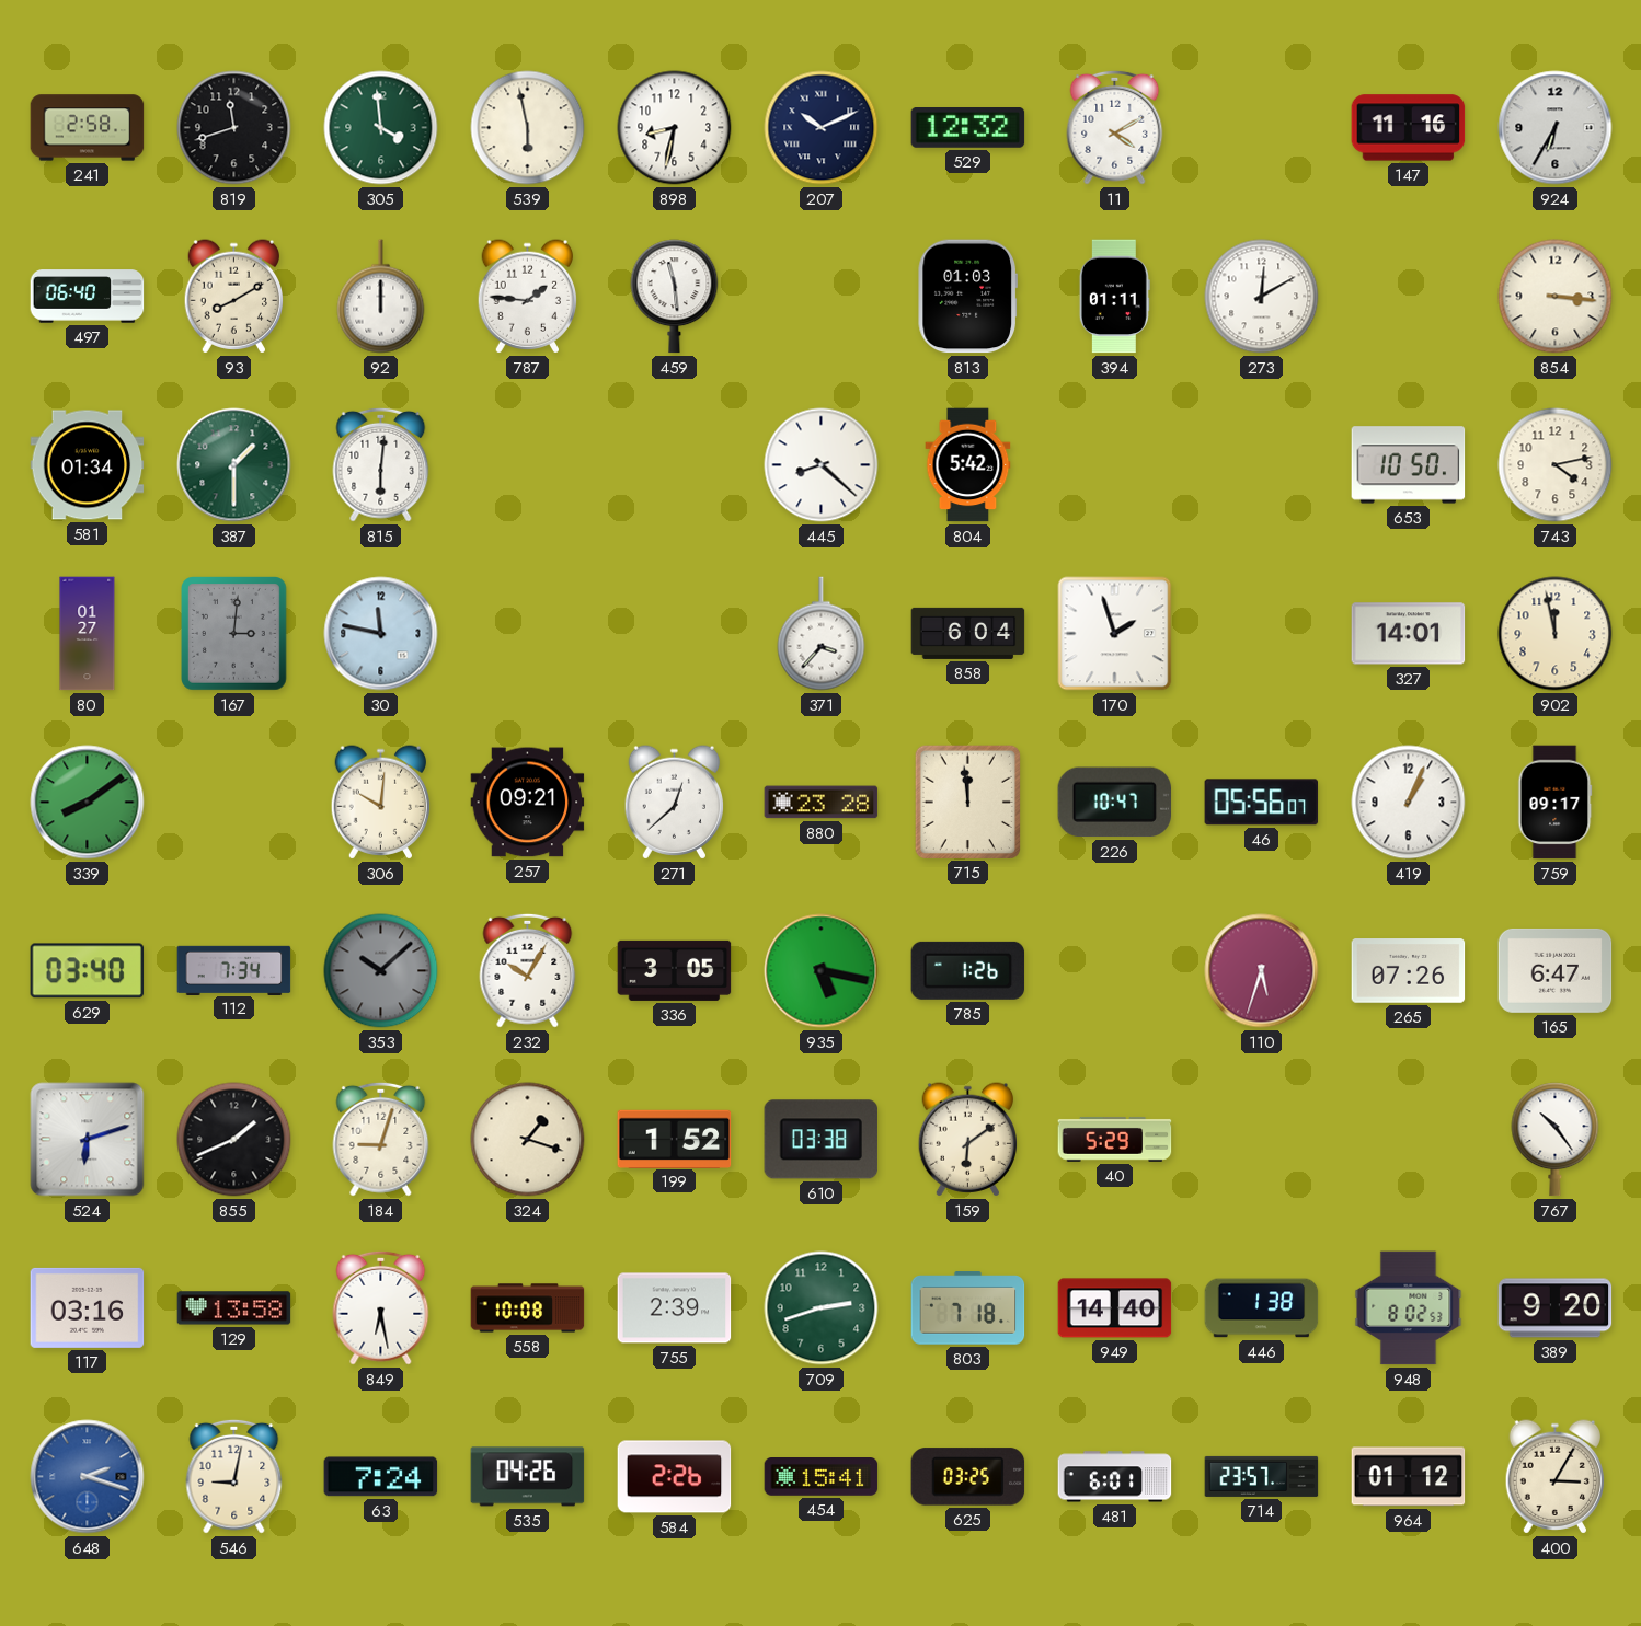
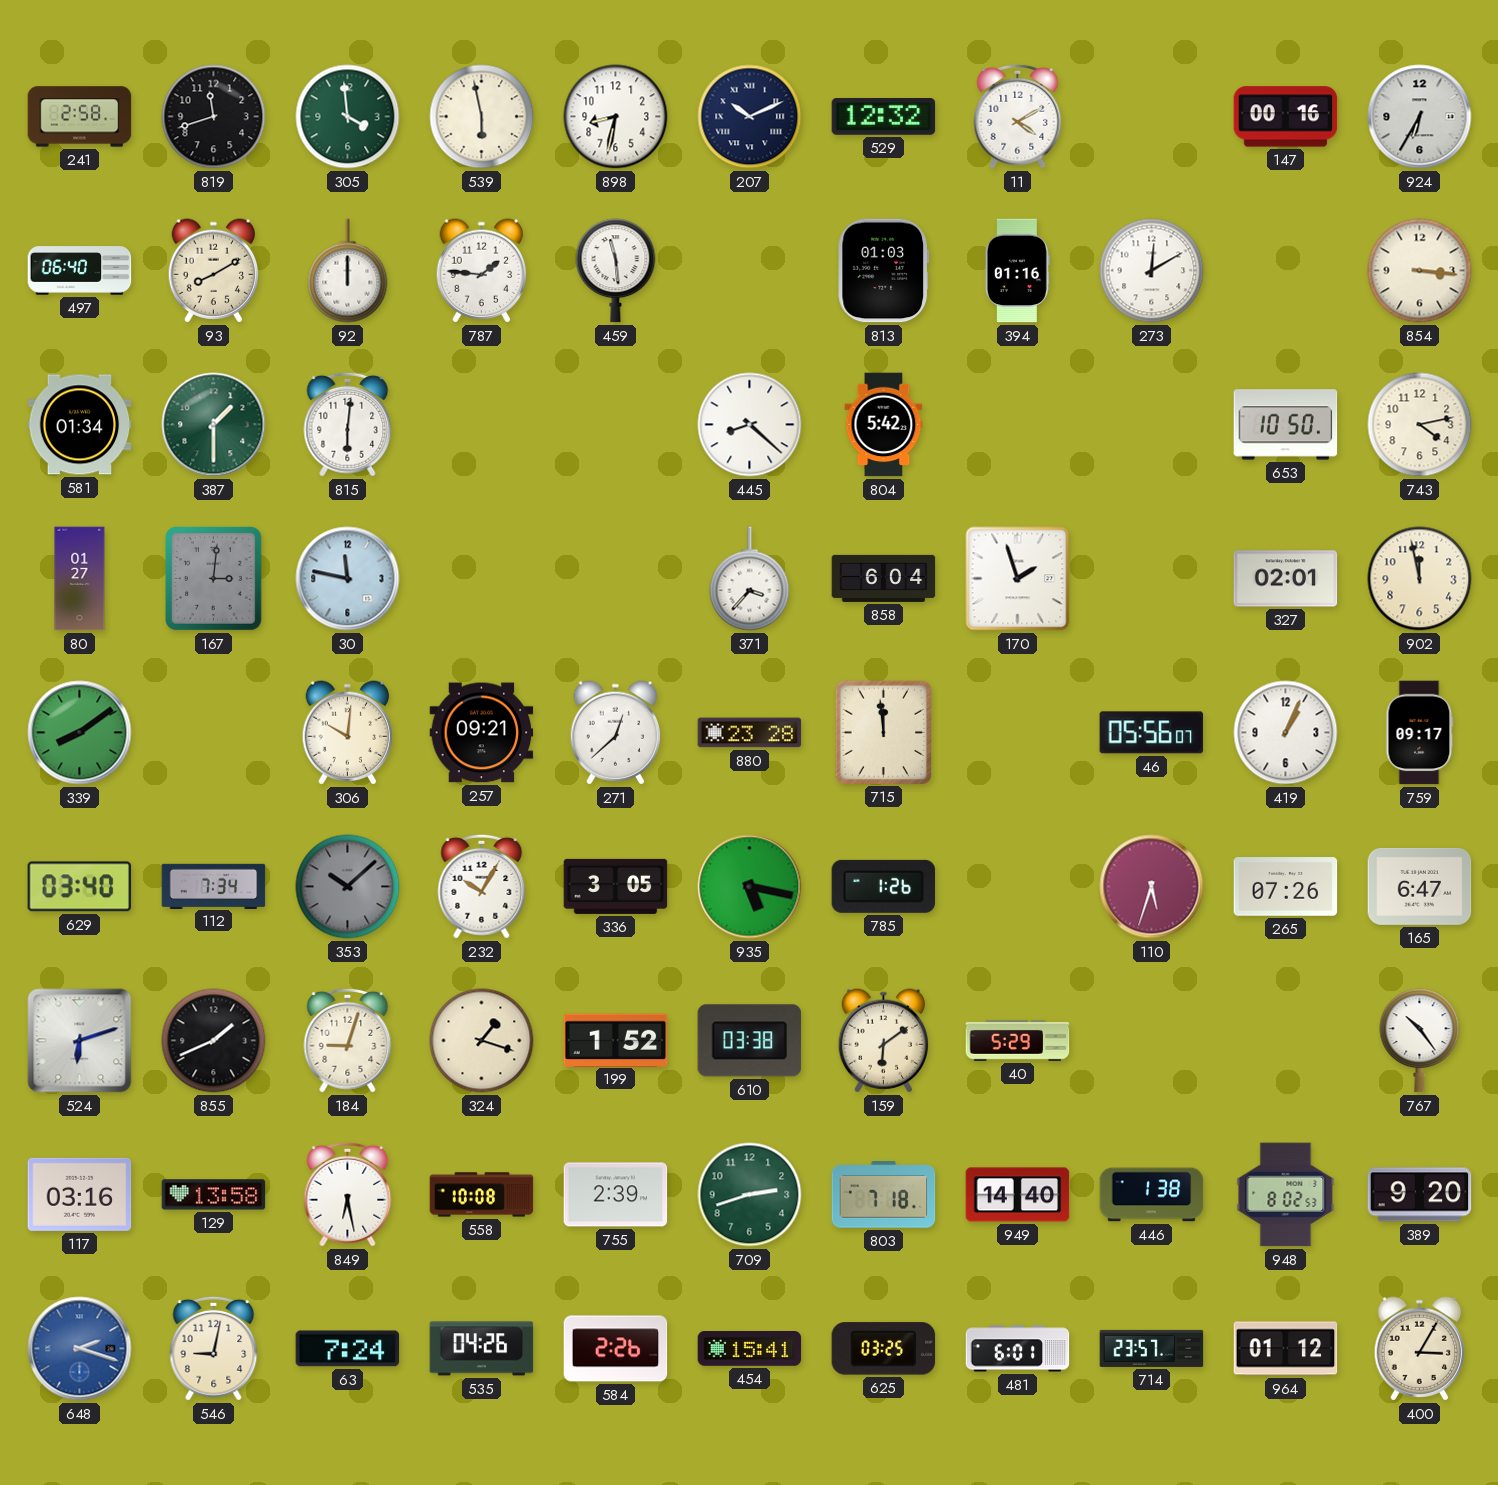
147: 11:16 -> 00:16
394: 01:11 -> 01:16
327: 14:01 -> 02:01
226: 10:47 -> none
